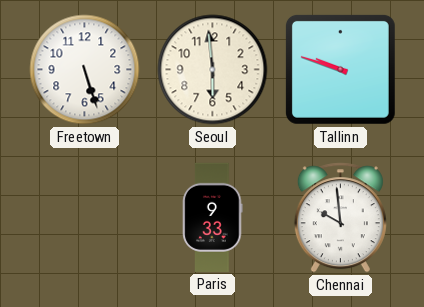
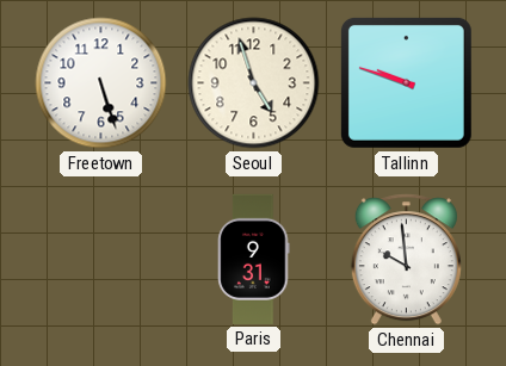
Seoul: 5:59 -> 4:57
Paris: 9:33 -> 9:31
